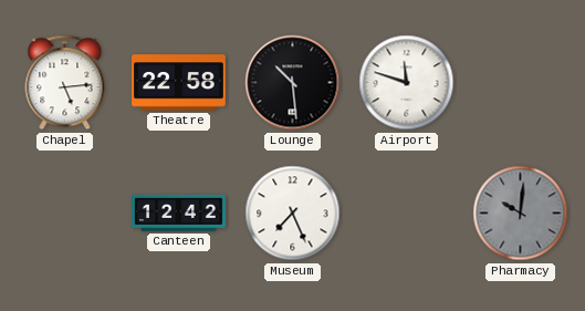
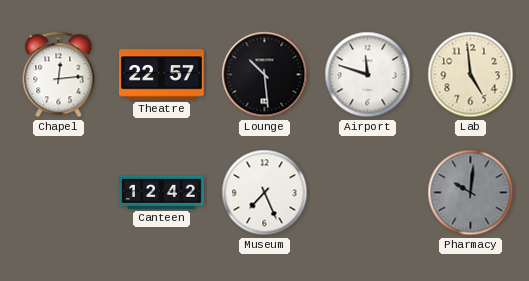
Chapel: 5:14 -> 12:14
Theatre: 22:58 -> 22:57
Lab: none -> 4:59
